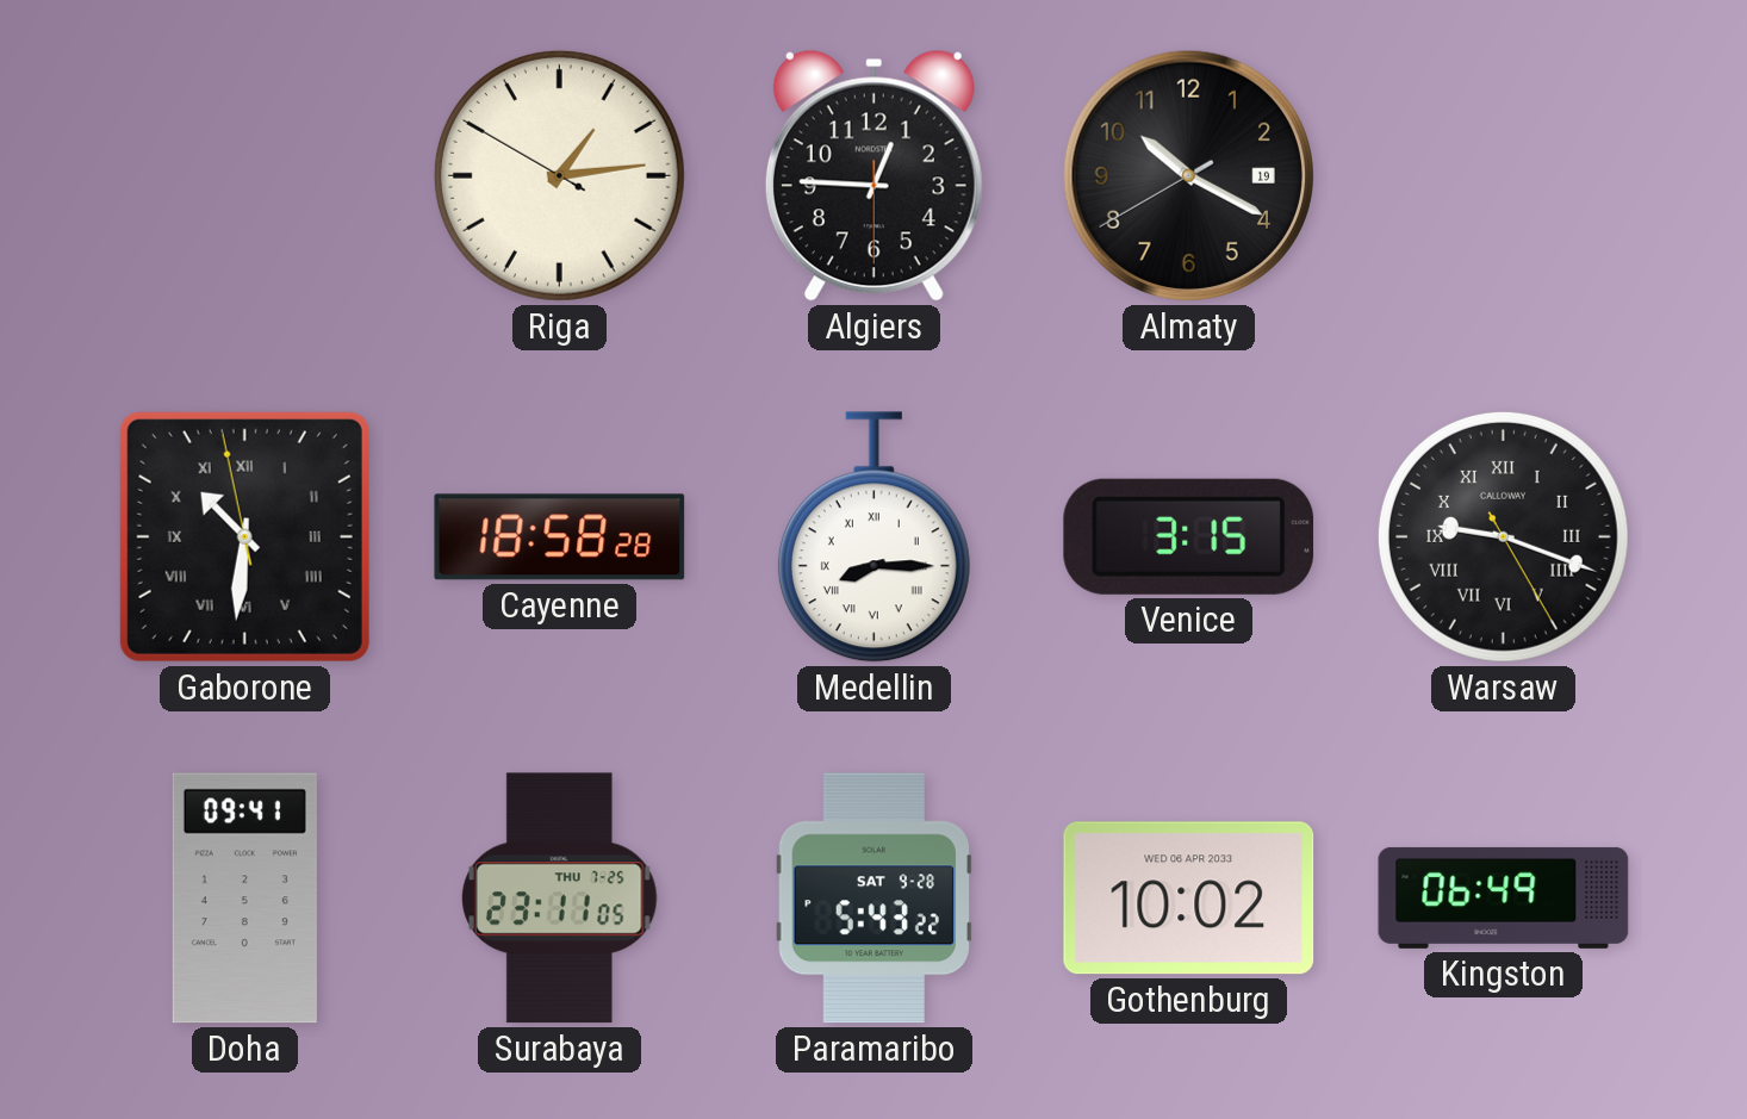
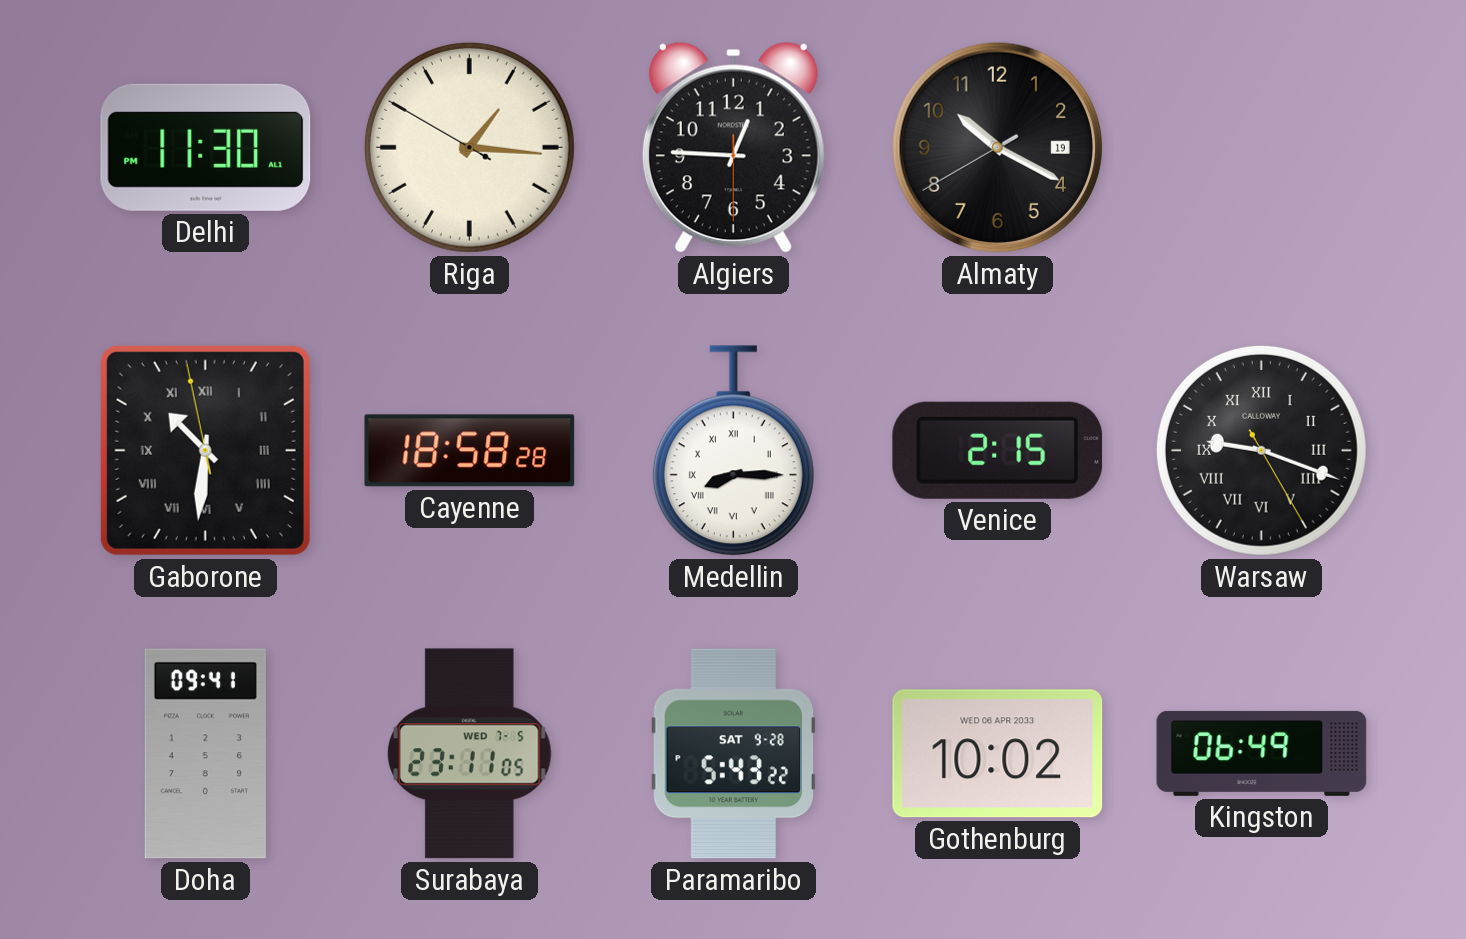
Delhi: none -> 11:30
Riga: 1:13 -> 1:15
Venice: 3:15 -> 2:15
Surabaya date: THU 7-25 -> WED 7-5
